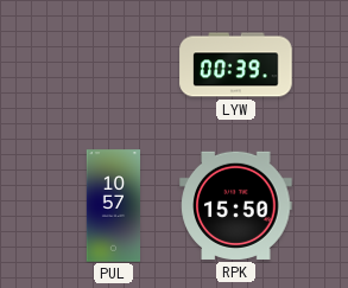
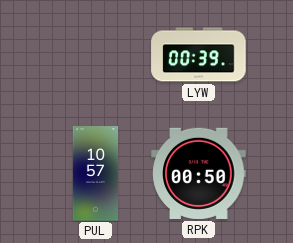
RPK: 15:50 -> 00:50
